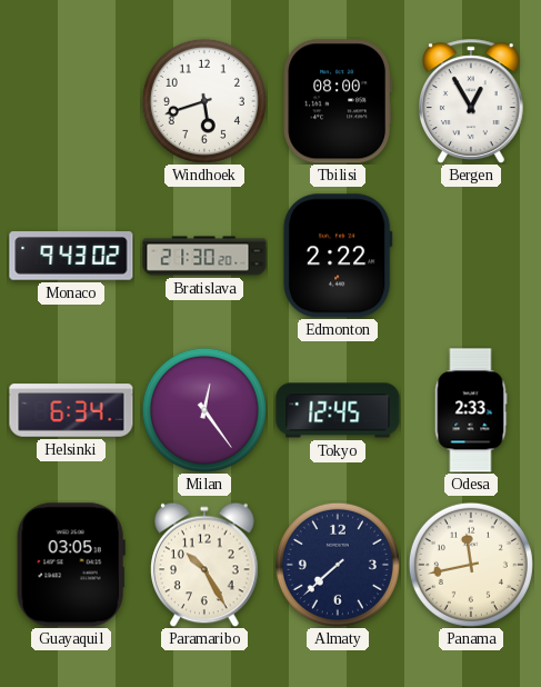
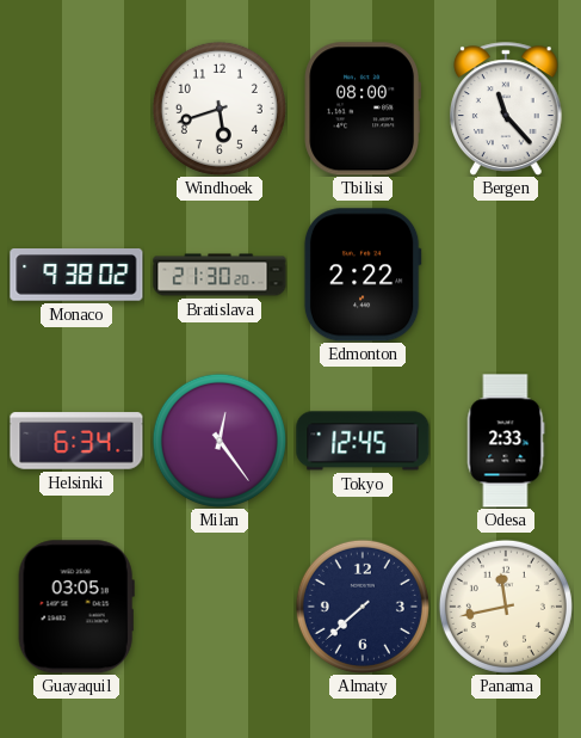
Bergen: 12:55 -> 11:23
Monaco: 9:43 -> 9:38
Paramaribo: 10:25 -> none
